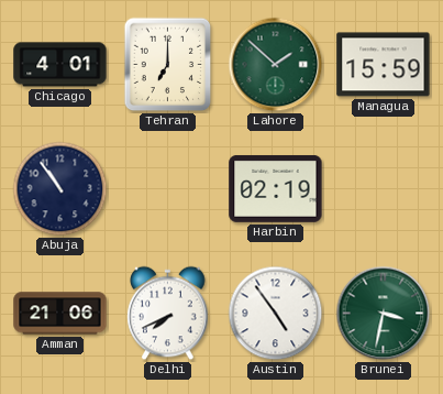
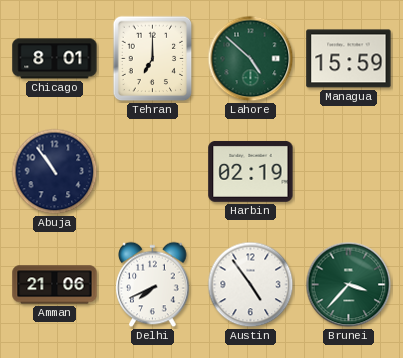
Chicago: 4:01 -> 8:01
Lahore: 1:52 -> 4:52
Brunei: 3:32 -> 3:37
